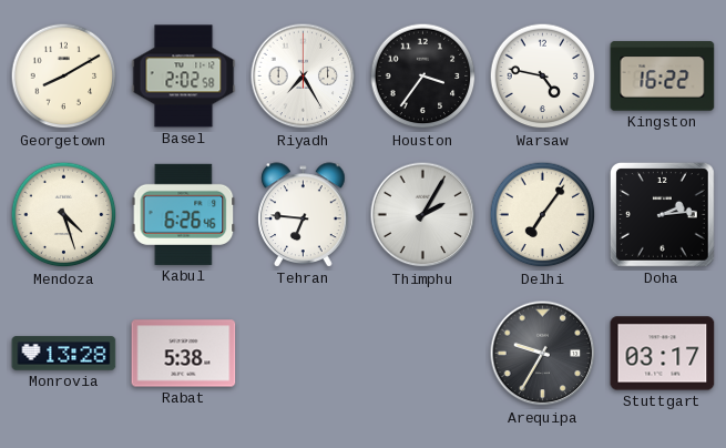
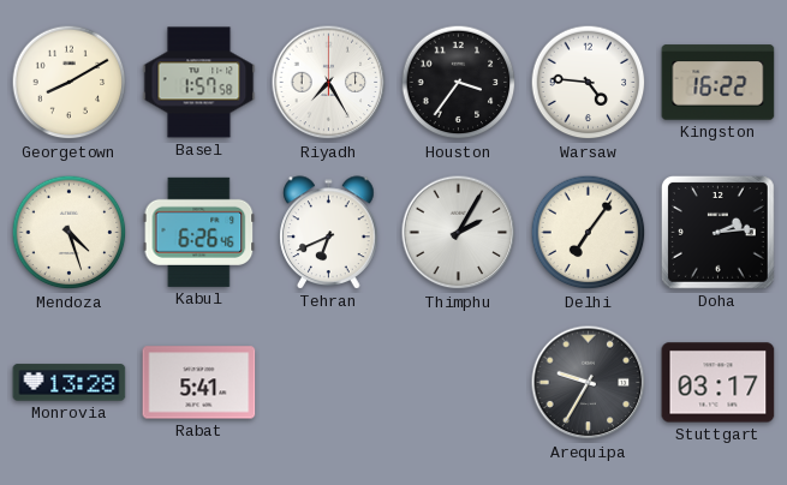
Basel: 2:02 -> 1:57
Warsaw: 4:47 -> 4:46
Tehran: 6:46 -> 6:41
Rabat: 5:38 -> 5:41
